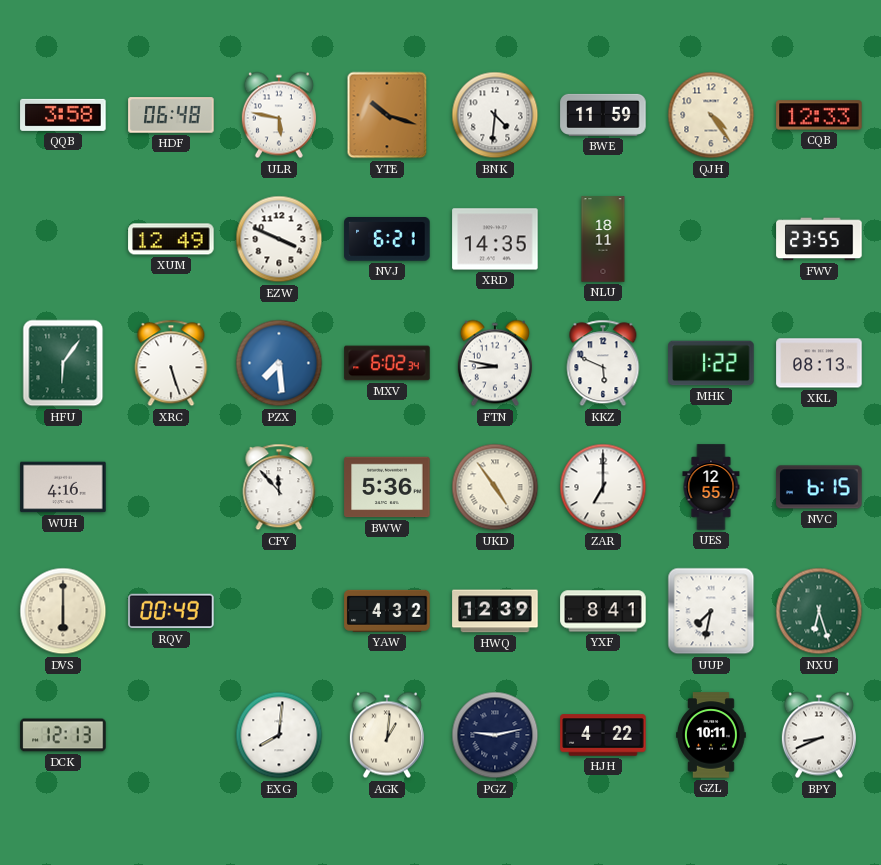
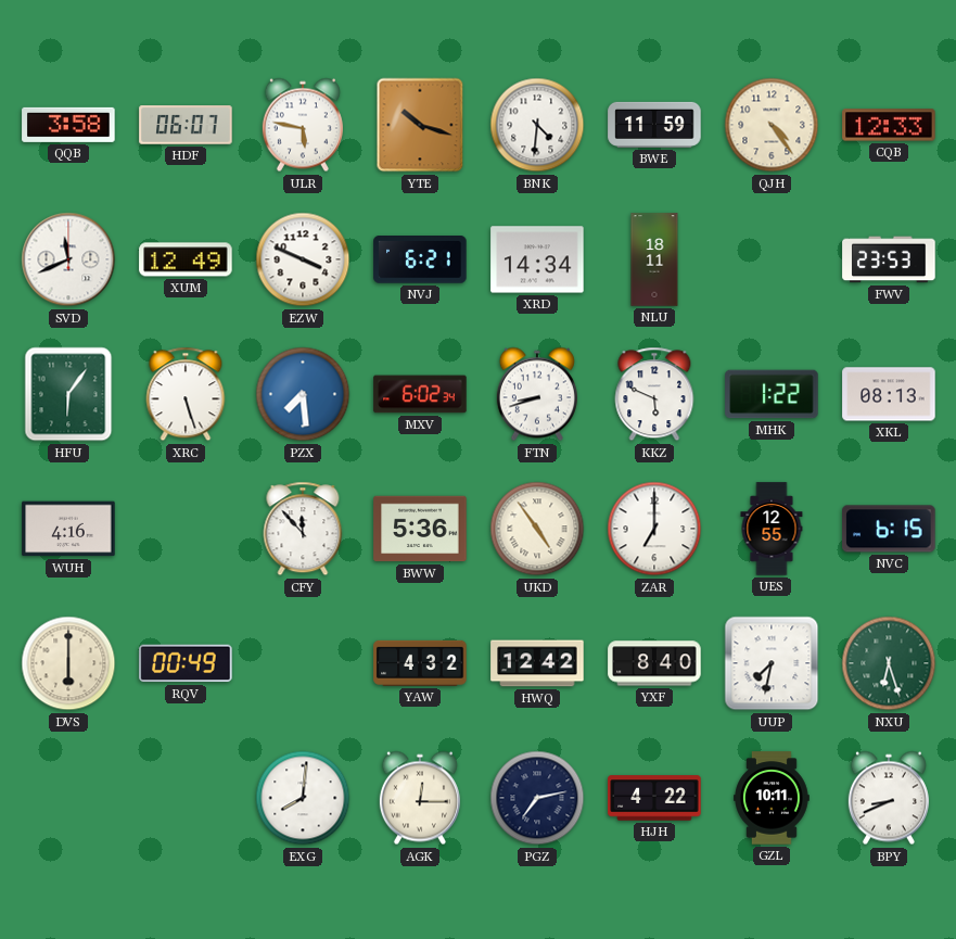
HDF: 06:48 -> 06:07
SVD: none -> 11:41
XRD: 14:35 -> 14:34
FWV: 23:55 -> 23:53
FTN: 8:47 -> 8:42
HWQ: 12:39 -> 12:42
YXF: 8:41 -> 8:40
DCK: 12:13 -> none
AGK: 1:01 -> 12:15
PGZ: 9:13 -> 7:13
